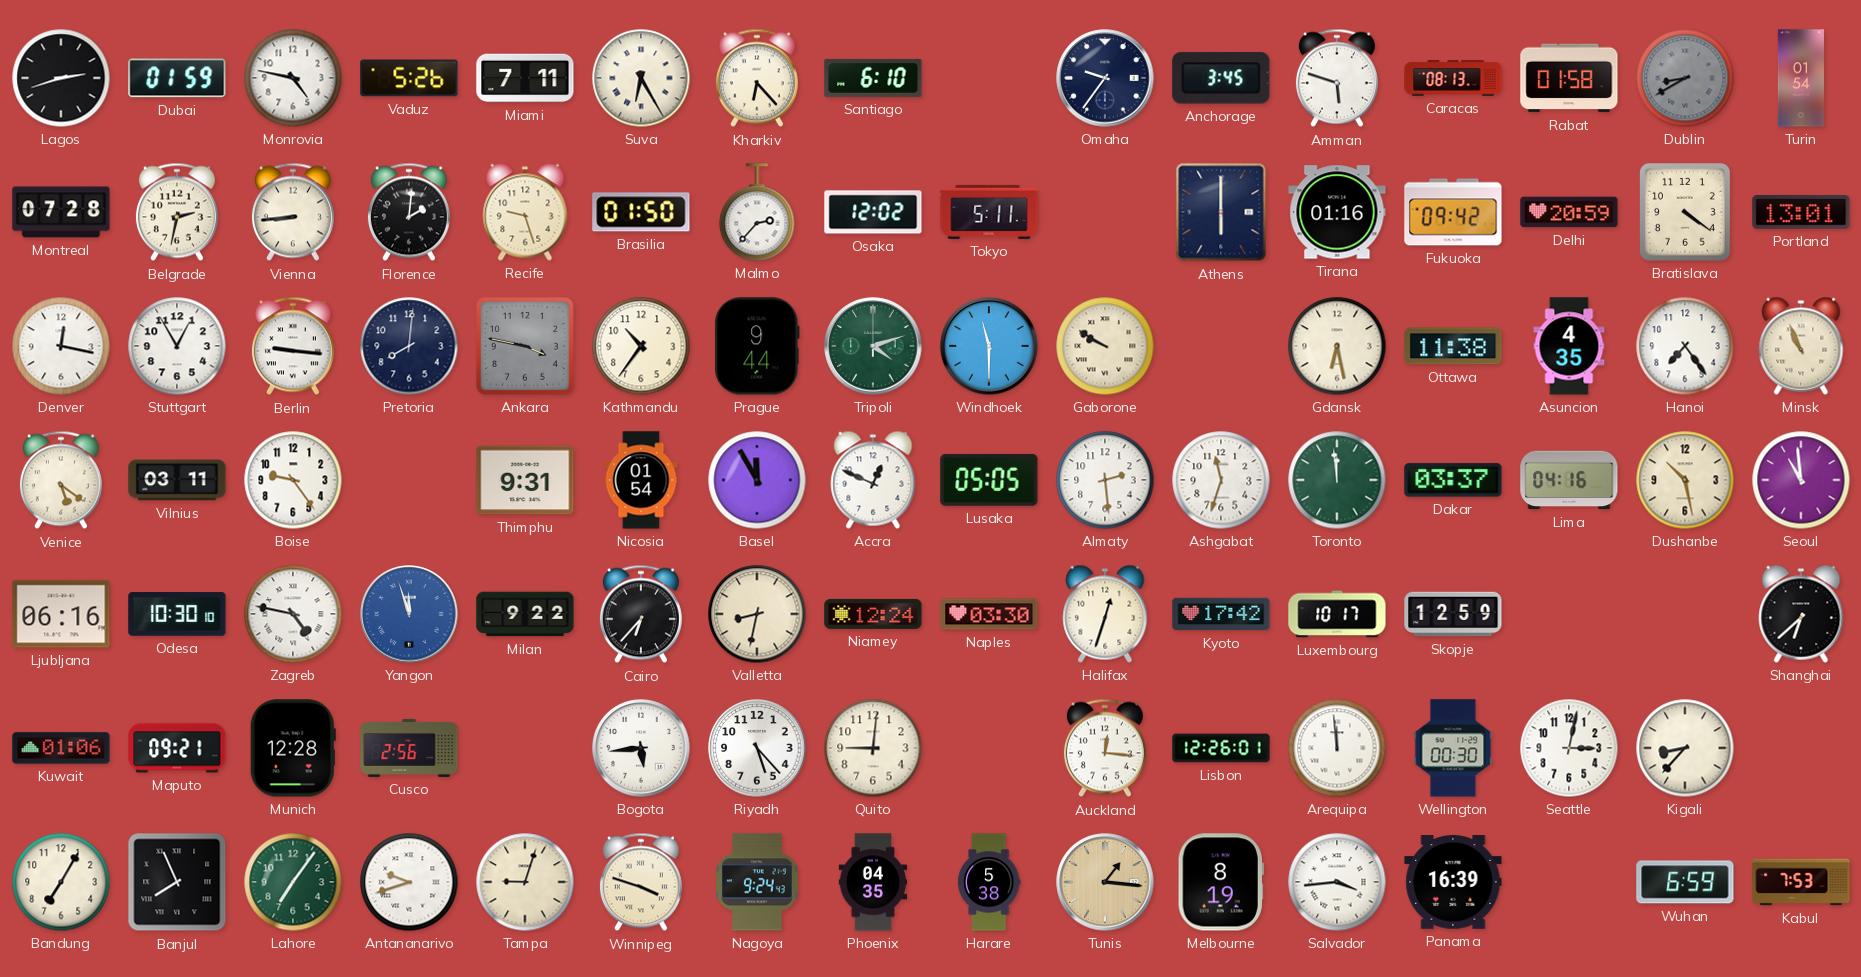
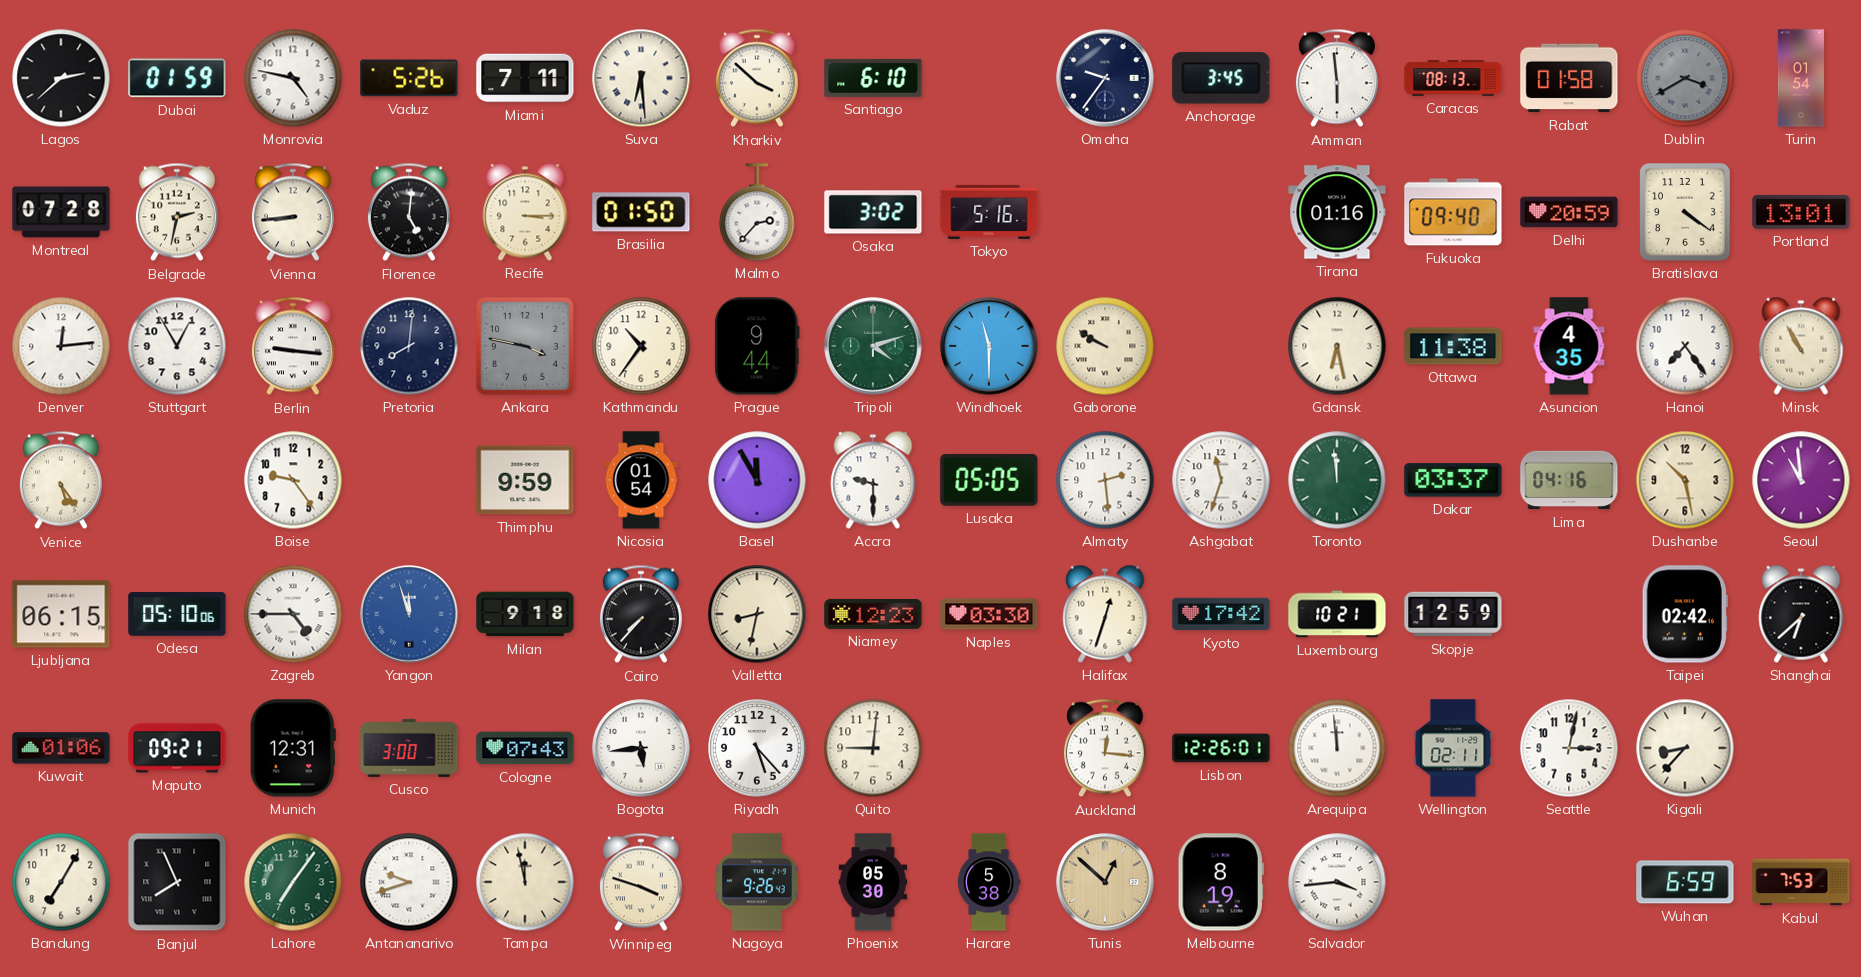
Lagos: 2:42 -> 2:38
Suva: 6:25 -> 6:29
Kharkiv: 6:23 -> 3:52
Amman: 5:48 -> 5:59
Dublin: 8:40 -> 3:40
Florence: 2:01 -> 5:01
Recife: 9:27 -> 3:15
Osaka: 12:02 -> 3:02
Tokyo: 5:11 -> 5:16
Athens: 6:00 -> none
Fukuoka: 09:42 -> 09:40
Denver: 12:17 -> 12:14
Minsk: 10:56 -> 10:55
Venice: 5:21 -> 5:24
Vilnius: 03:11 -> none
Thimphu: 9:31 -> 9:59
Accra: 12:49 -> 9:30
Ljubljana: 06:16 -> 06:15
Odesa: 10:30 -> 05:10
Zagreb: 4:47 -> 4:45
Milan: 9:22 -> 9:18
Cairo: 6:37 -> 7:37
Niamey: 12:24 -> 12:23
Luxembourg: 10:17 -> 10:21
Taipei: none -> 02:42
Munich: 12:28 -> 12:31
Cusco: 2:56 -> 3:00
Cologne: none -> 07:43
Wellington: 00:30 -> 02:11
Tampa: 9:03 -> 11:58
Nagoya: 9:24 -> 9:26
Phoenix: 04:35 -> 05:30
Tunis: 1:16 -> 12:52
Panama: 16:39 -> none
